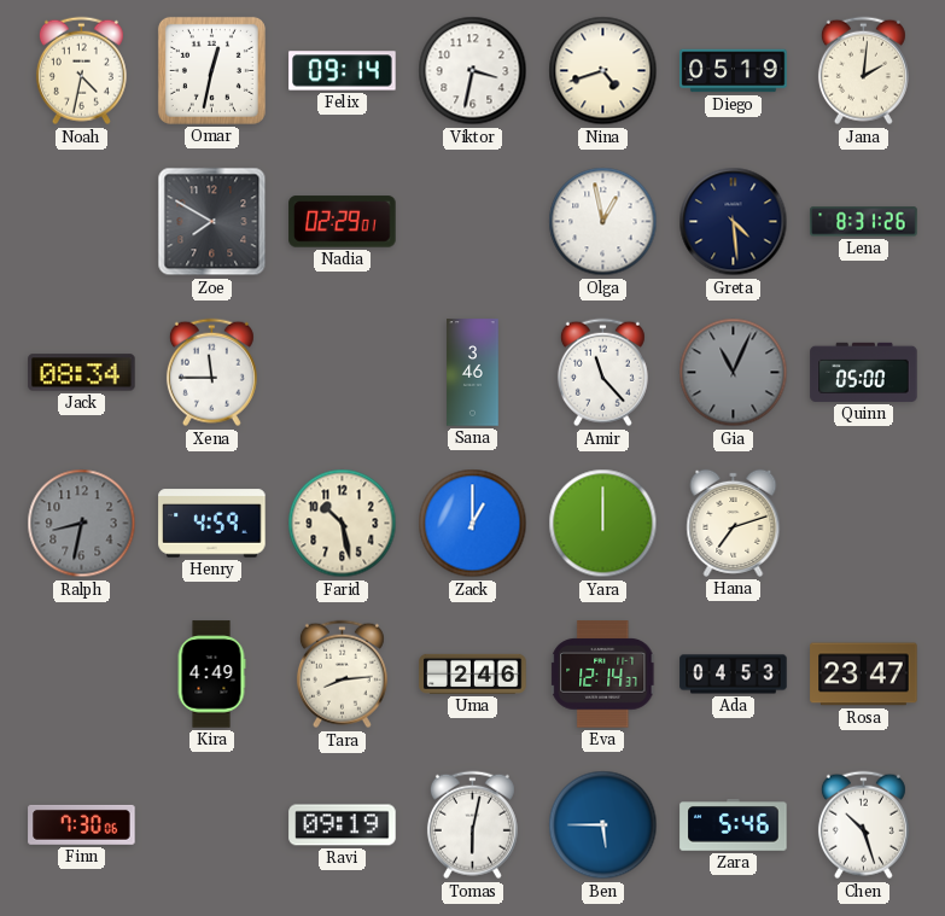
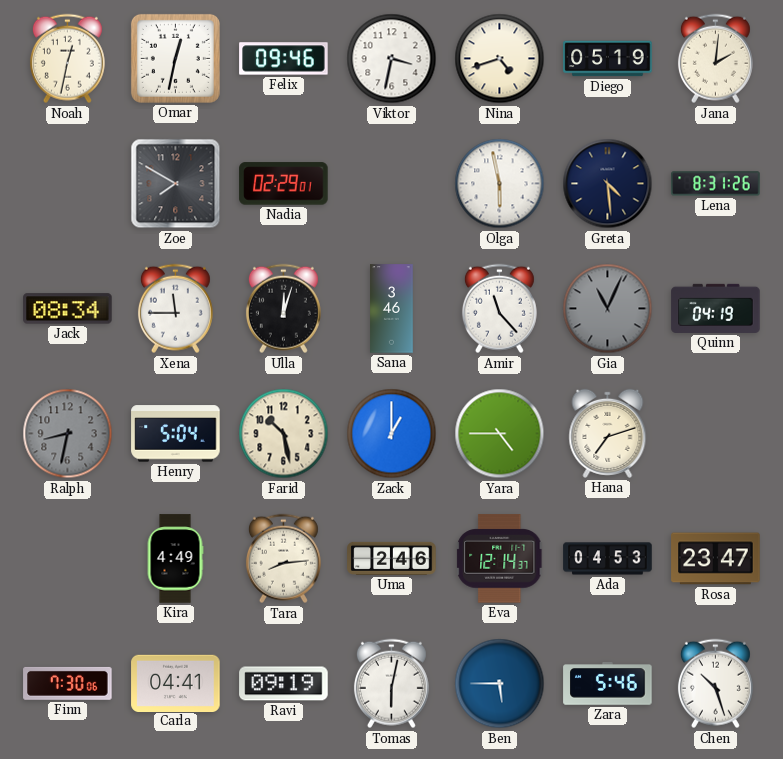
Noah: 4:32 -> 12:32
Felix: 09:14 -> 09:46
Olga: 12:58 -> 5:58
Ulla: none -> 12:03
Quinn: 05:00 -> 04:19
Henry: 4:59 -> 5:04
Yara: 12:00 -> 4:45
Carla: none -> 04:41
